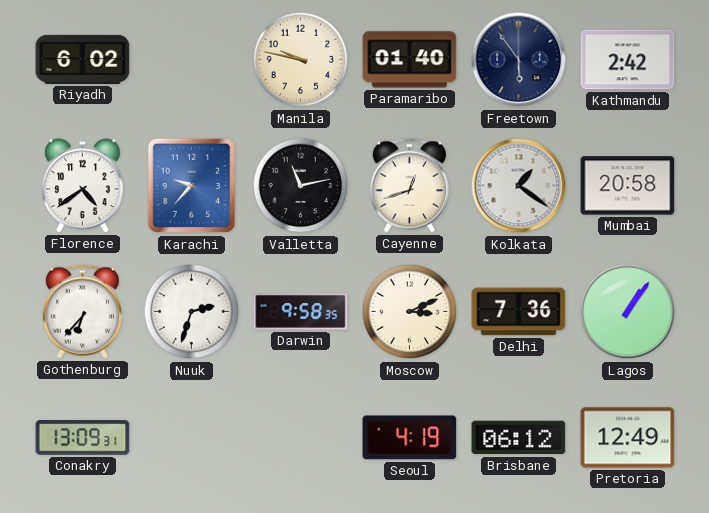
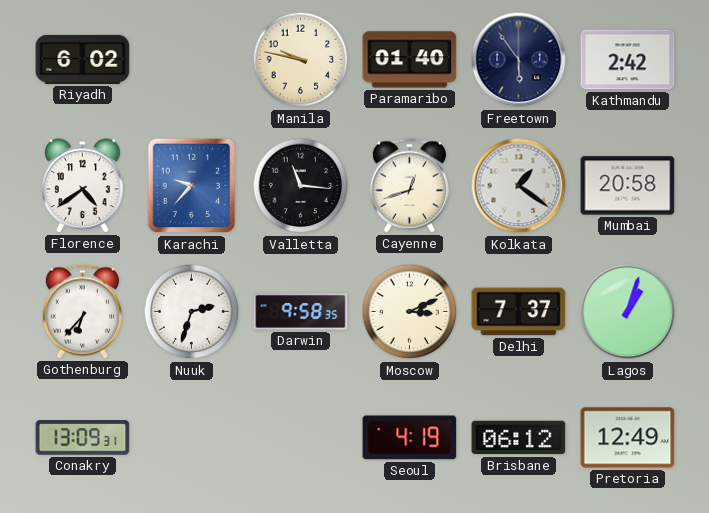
Valletta: 11:13 -> 11:16
Delhi: 7:36 -> 7:37
Lagos: 1:06 -> 1:03
